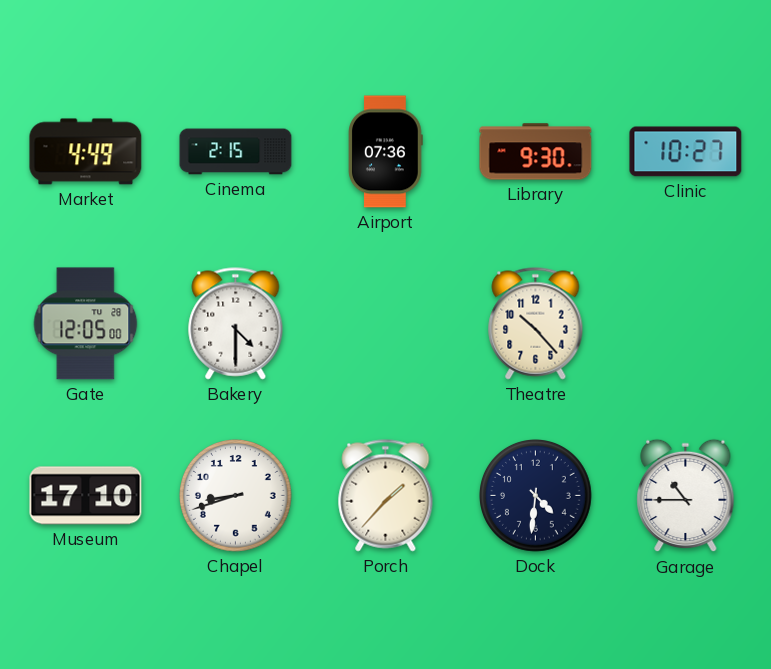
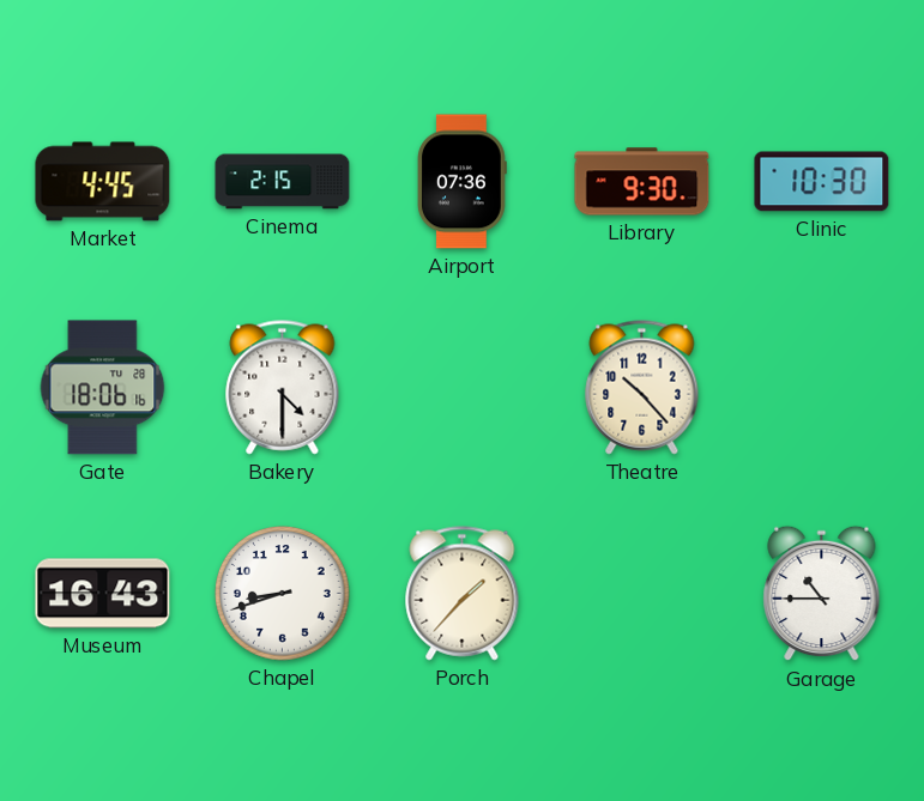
Market: 4:49 -> 4:45
Clinic: 10:27 -> 10:30
Gate: 12:05 -> 18:06
Museum: 17:10 -> 16:43
Dock: 4:31 -> none
